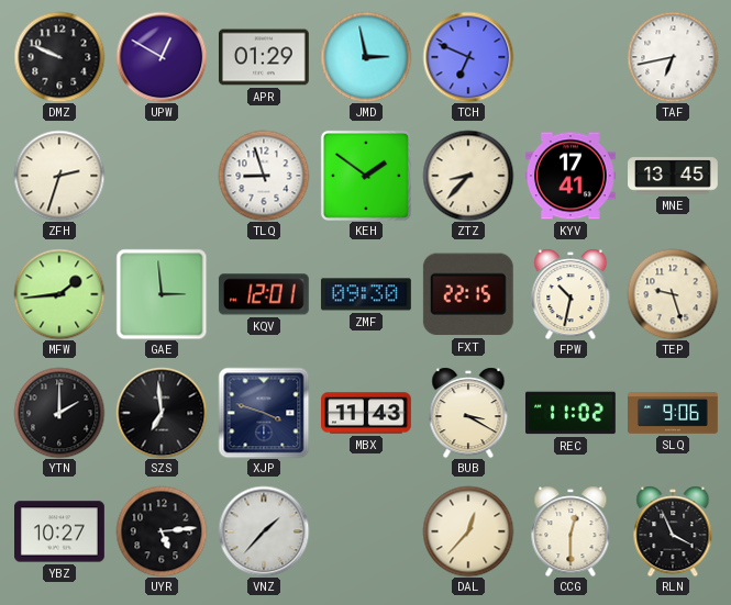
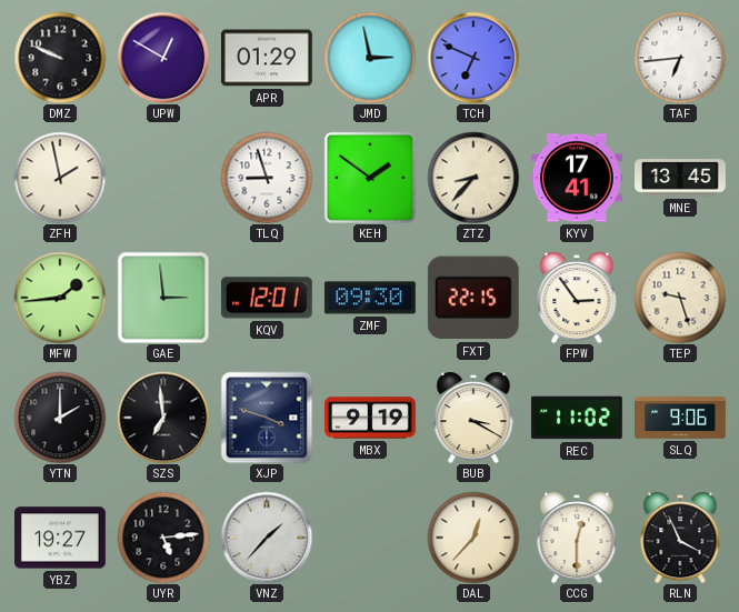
TAF: 6:43 -> 6:44
ZFH: 2:33 -> 1:58
FPW: 10:32 -> 2:54
MBX: 11:43 -> 9:19
YBZ: 10:27 -> 19:27
